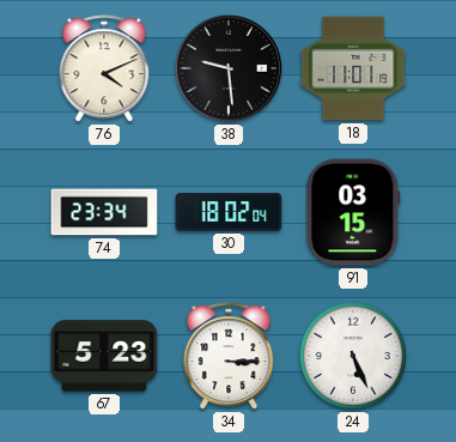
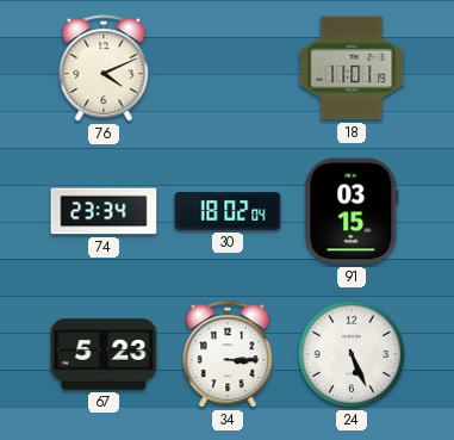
38: 9:29 -> none
